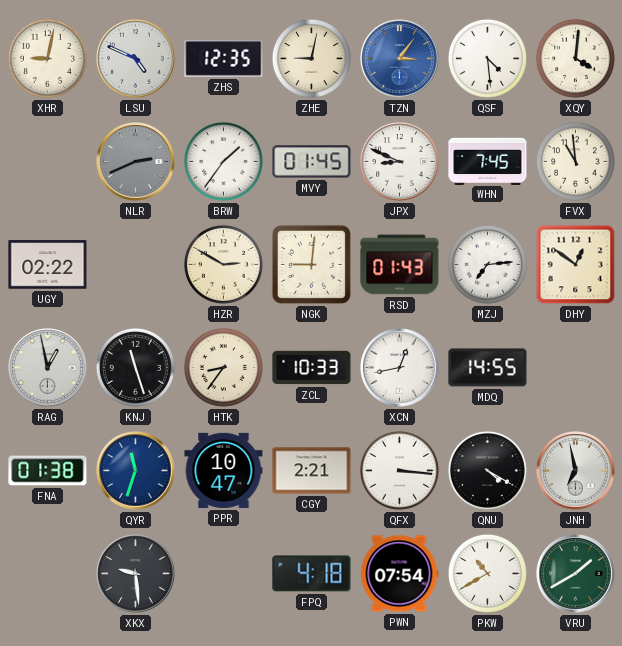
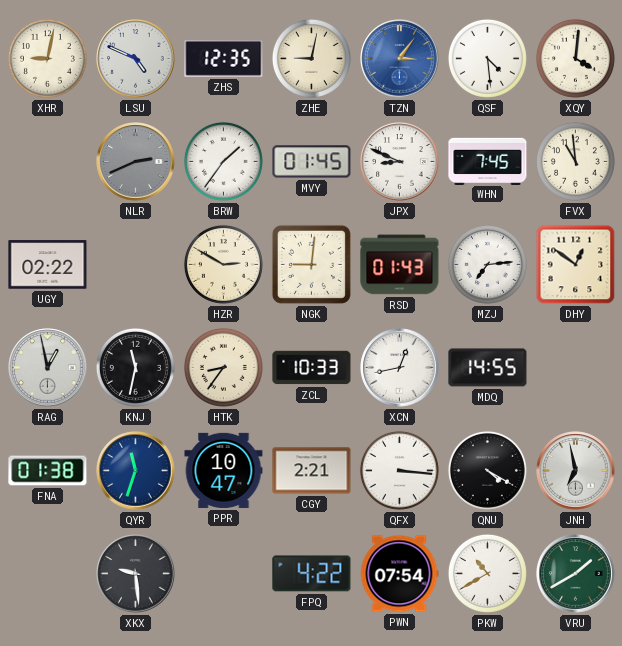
KNJ: 11:27 -> 11:32
FPQ: 4:18 -> 4:22
